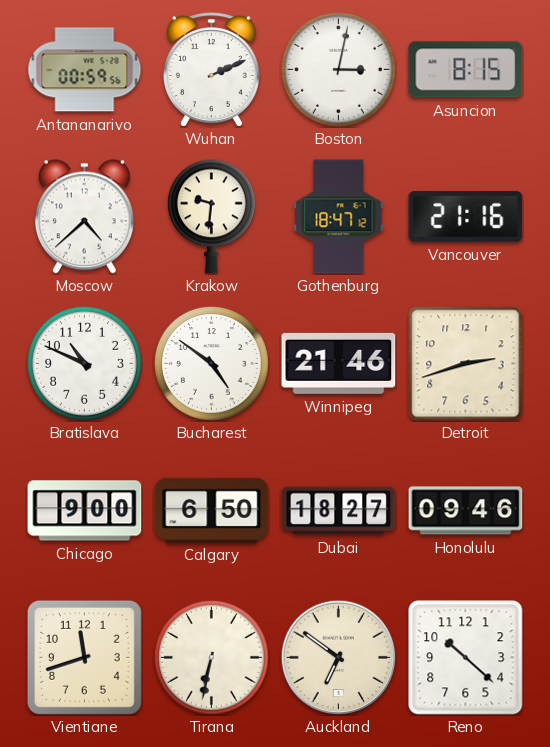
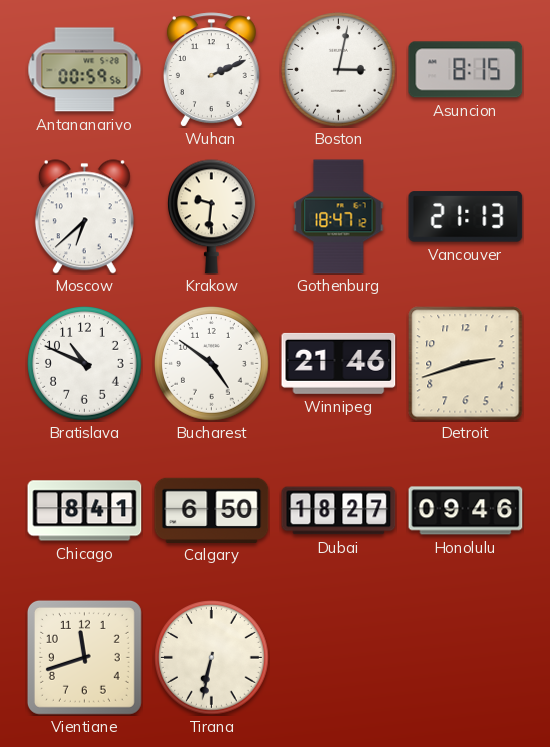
Moscow: 4:38 -> 6:38
Vancouver: 21:16 -> 21:13
Chicago: 9:00 -> 8:41
Auckland: 6:51 -> none
Reno: 10:22 -> none
